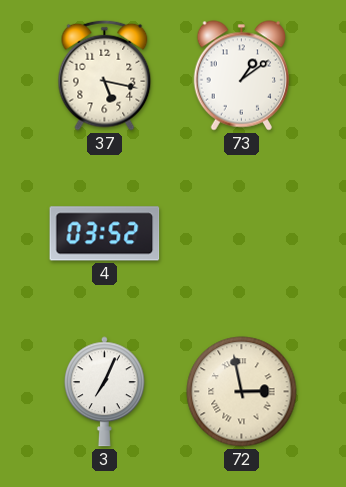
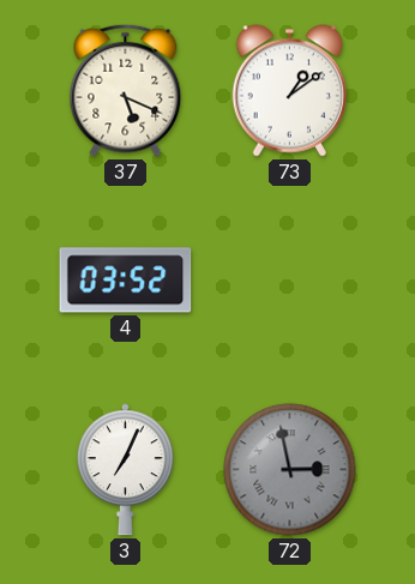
37: 5:17 -> 5:19
72 dial: cream -> grey
